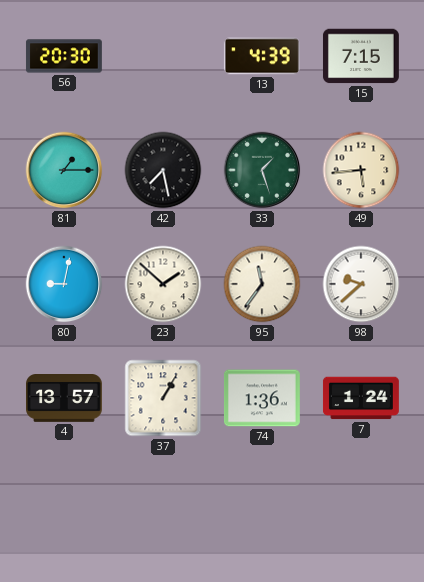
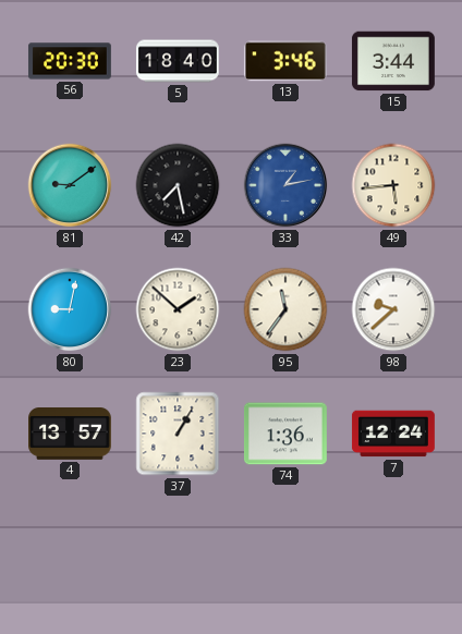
5: none -> 18:40
13: 4:39 -> 3:46
15: 7:15 -> 3:44
81: 1:15 -> 9:09
33: 1:27 -> 1:13
33 dial: green -> blue
7: 1:24 -> 12:24
